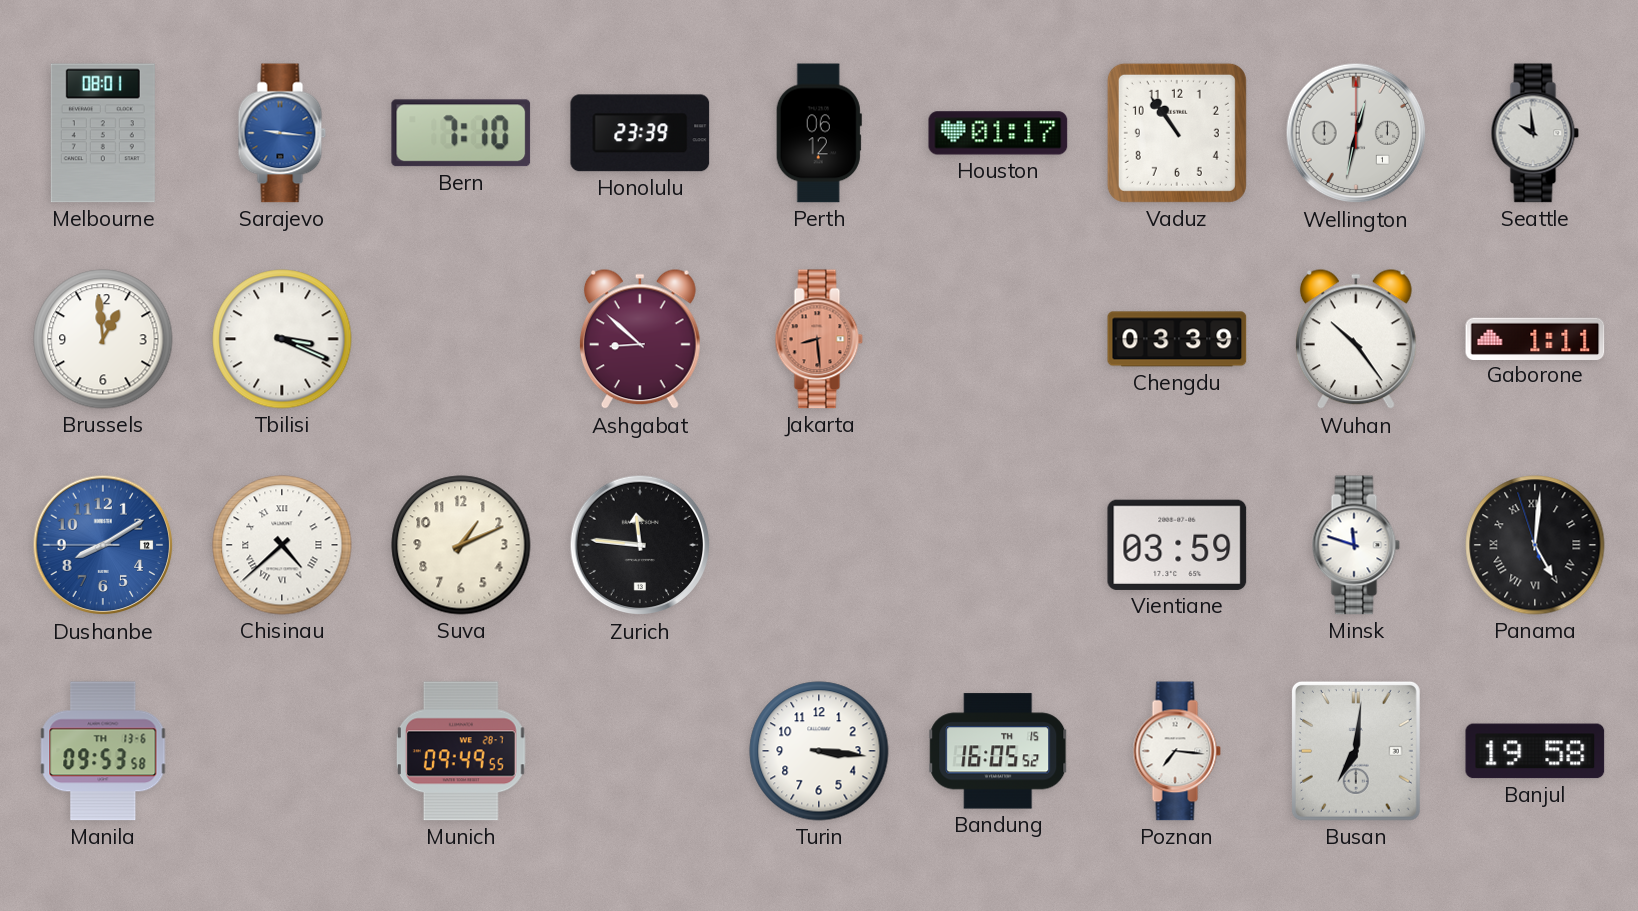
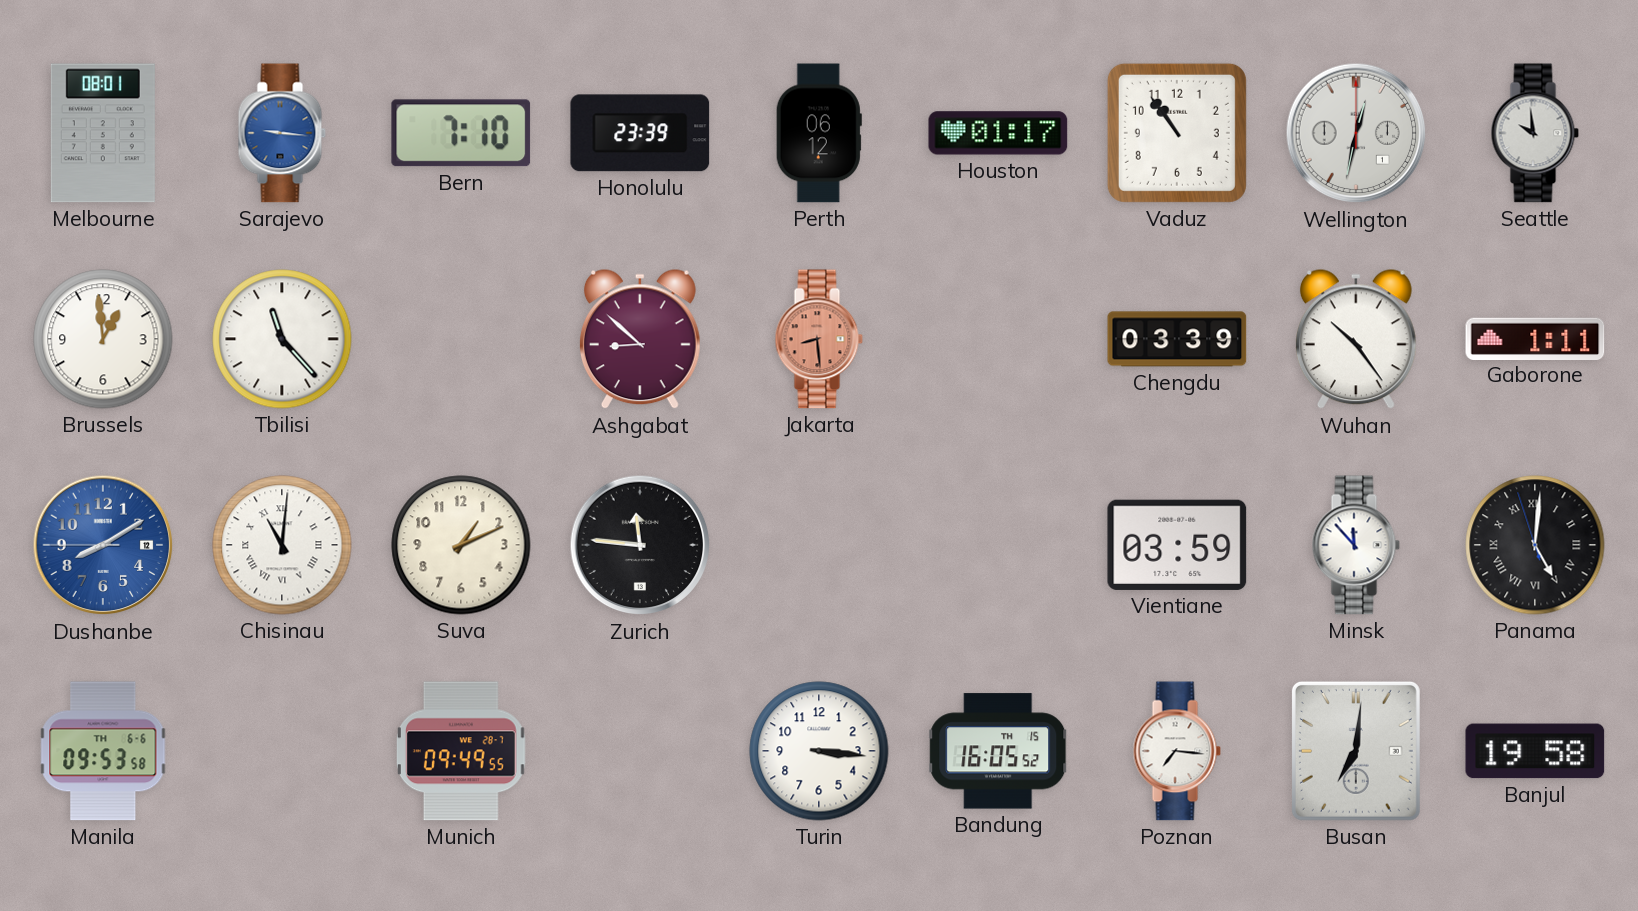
Tbilisi: 3:19 -> 11:23
Chisinau: 4:38 -> 11:01
Minsk: 11:48 -> 11:53
Manila date: TH 13-6 -> TH 6-6
